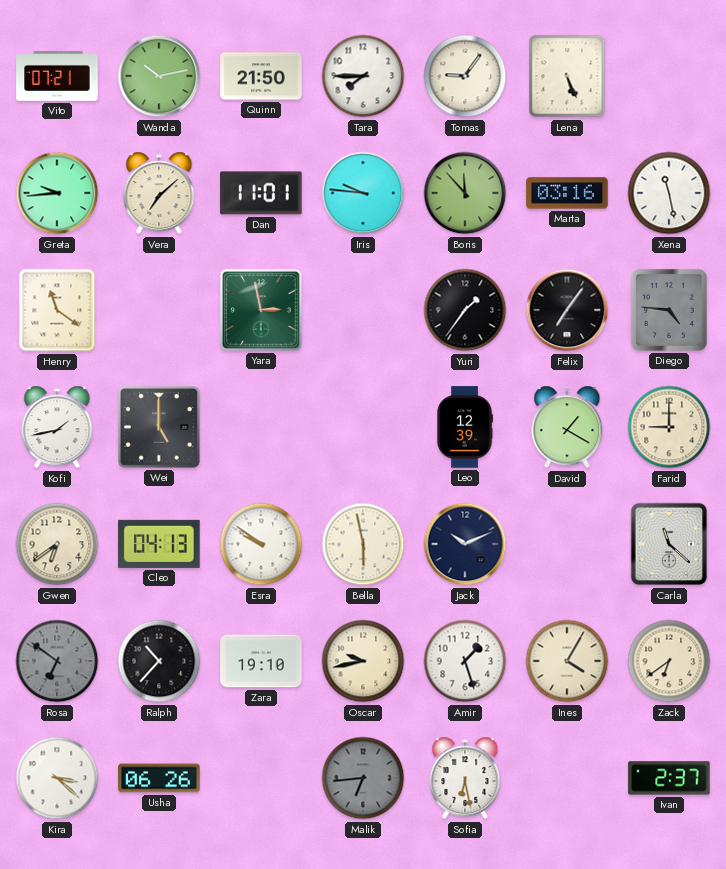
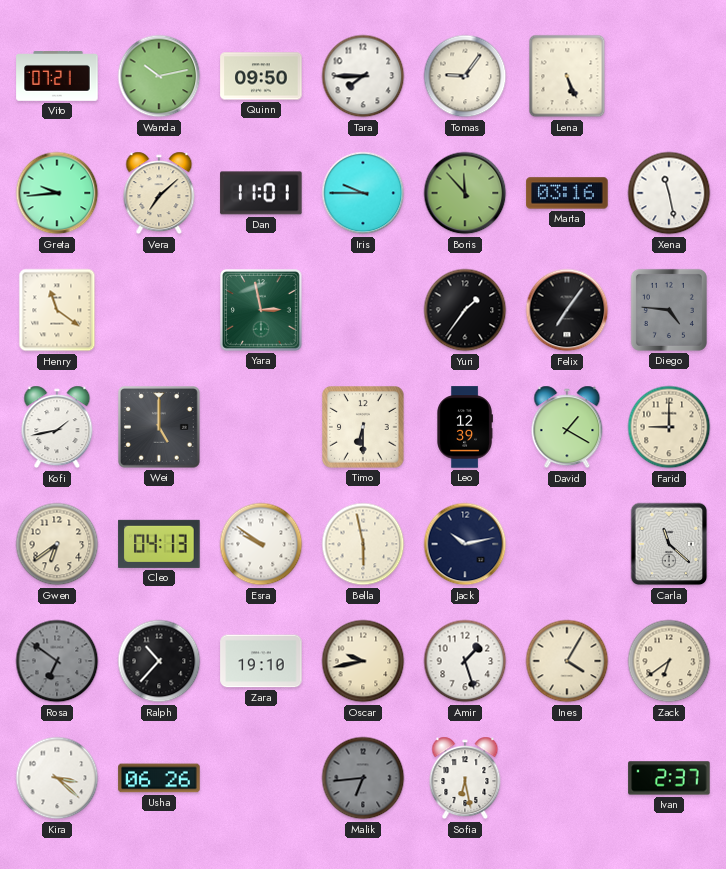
Quinn: 21:50 -> 09:50
Iris: 9:46 -> 9:45
Timo: none -> 6:30
Jack: 10:11 -> 10:13
